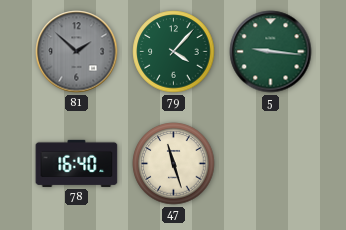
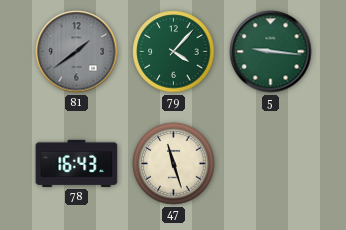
81: 1:52 -> 1:39
78: 16:40 -> 16:43
